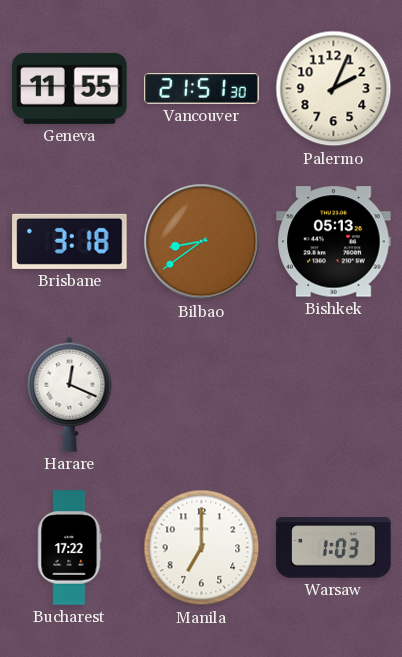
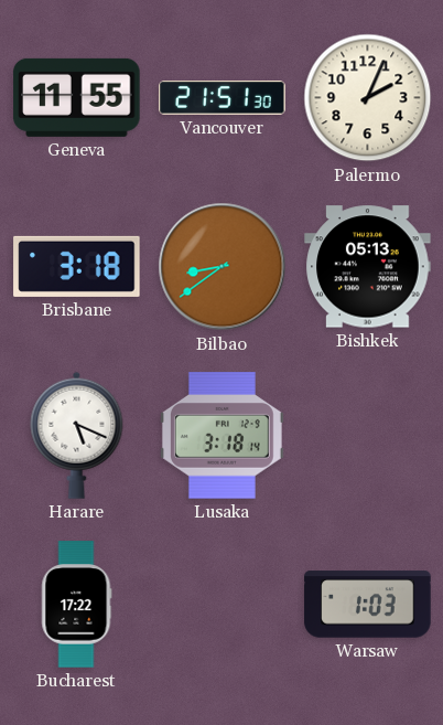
Harare: 12:19 -> 5:19
Lusaka: none -> 3:18
Manila: 7:00 -> none
